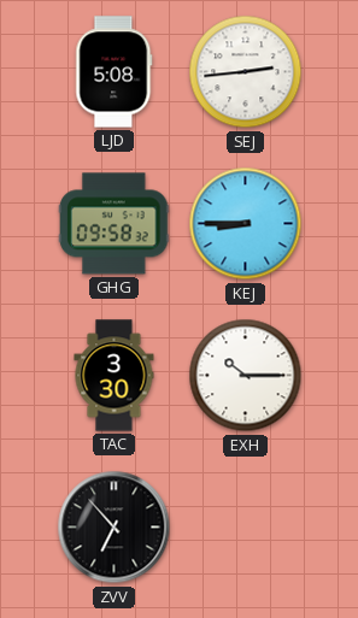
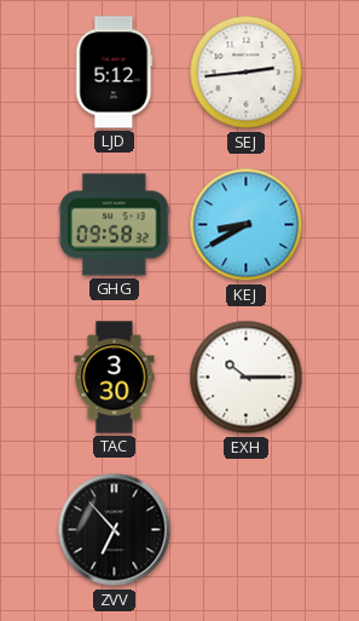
LJD: 5:08 -> 5:12
KEJ: 8:45 -> 8:40
